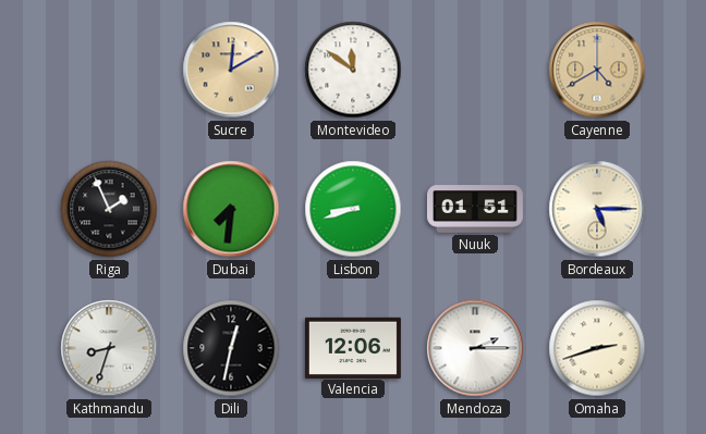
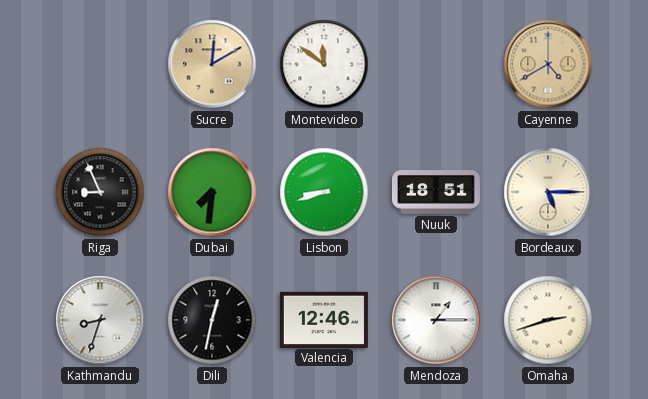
Riga: 1:56 -> 8:56
Nuuk: 01:51 -> 18:51
Valencia: 12:06 -> 12:46
Mendoza: 2:15 -> 1:15
